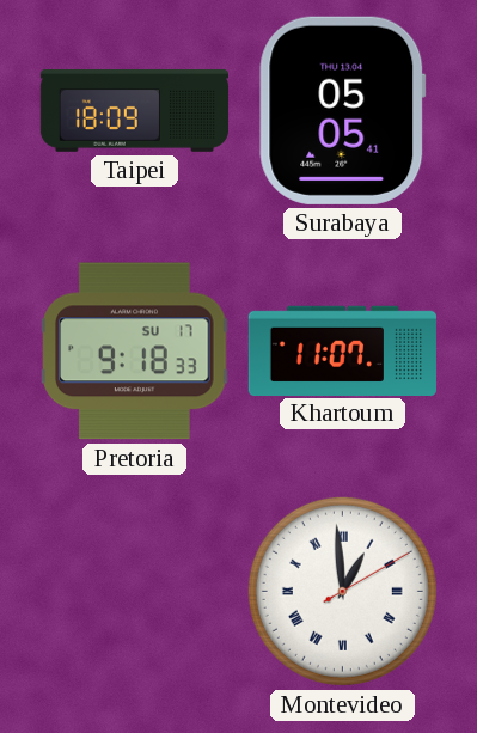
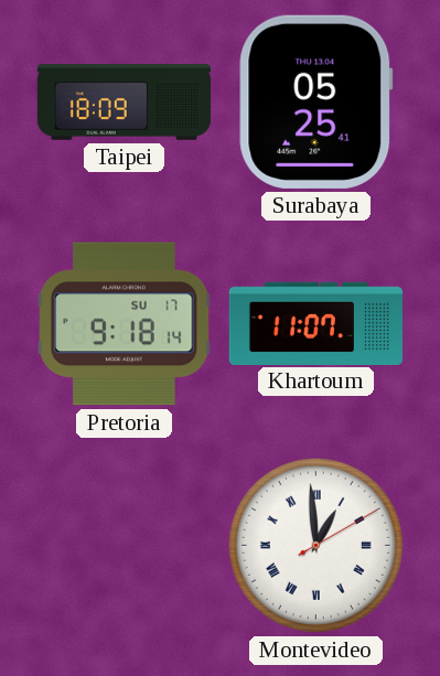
Surabaya: 05:05 -> 05:25
Pretoria: 9:18:33 -> 9:18:14
